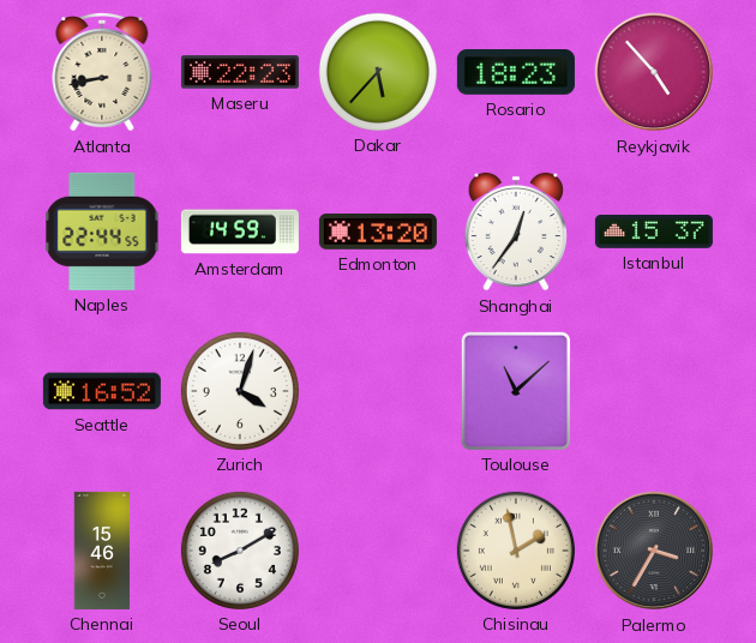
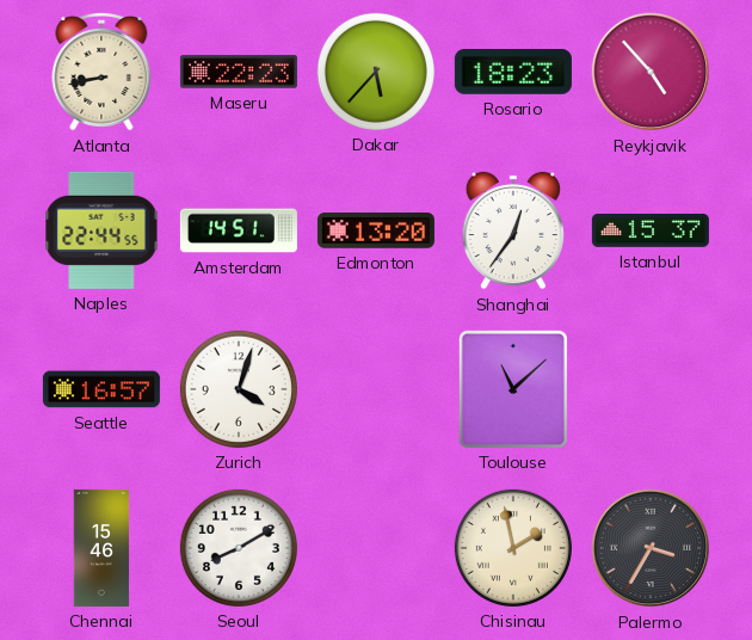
Amsterdam: 14:59 -> 14:51
Seattle: 16:52 -> 16:57
